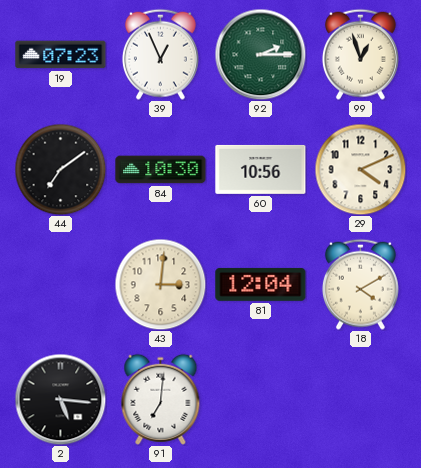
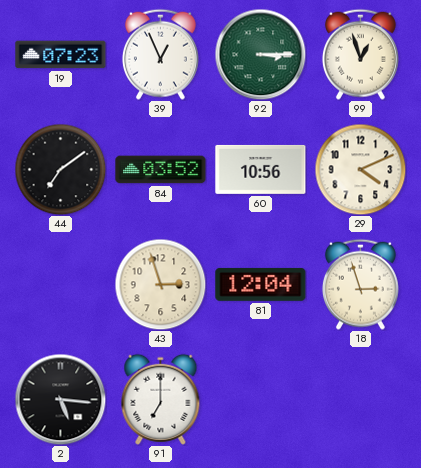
92: 2:15 -> 3:15
84: 10:30 -> 03:52
43: 3:01 -> 2:57
18: 4:10 -> 2:57
91: 7:01 -> 7:00
